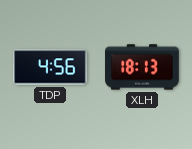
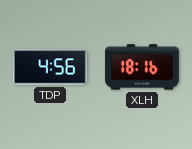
XLH: 18:13 -> 18:16
